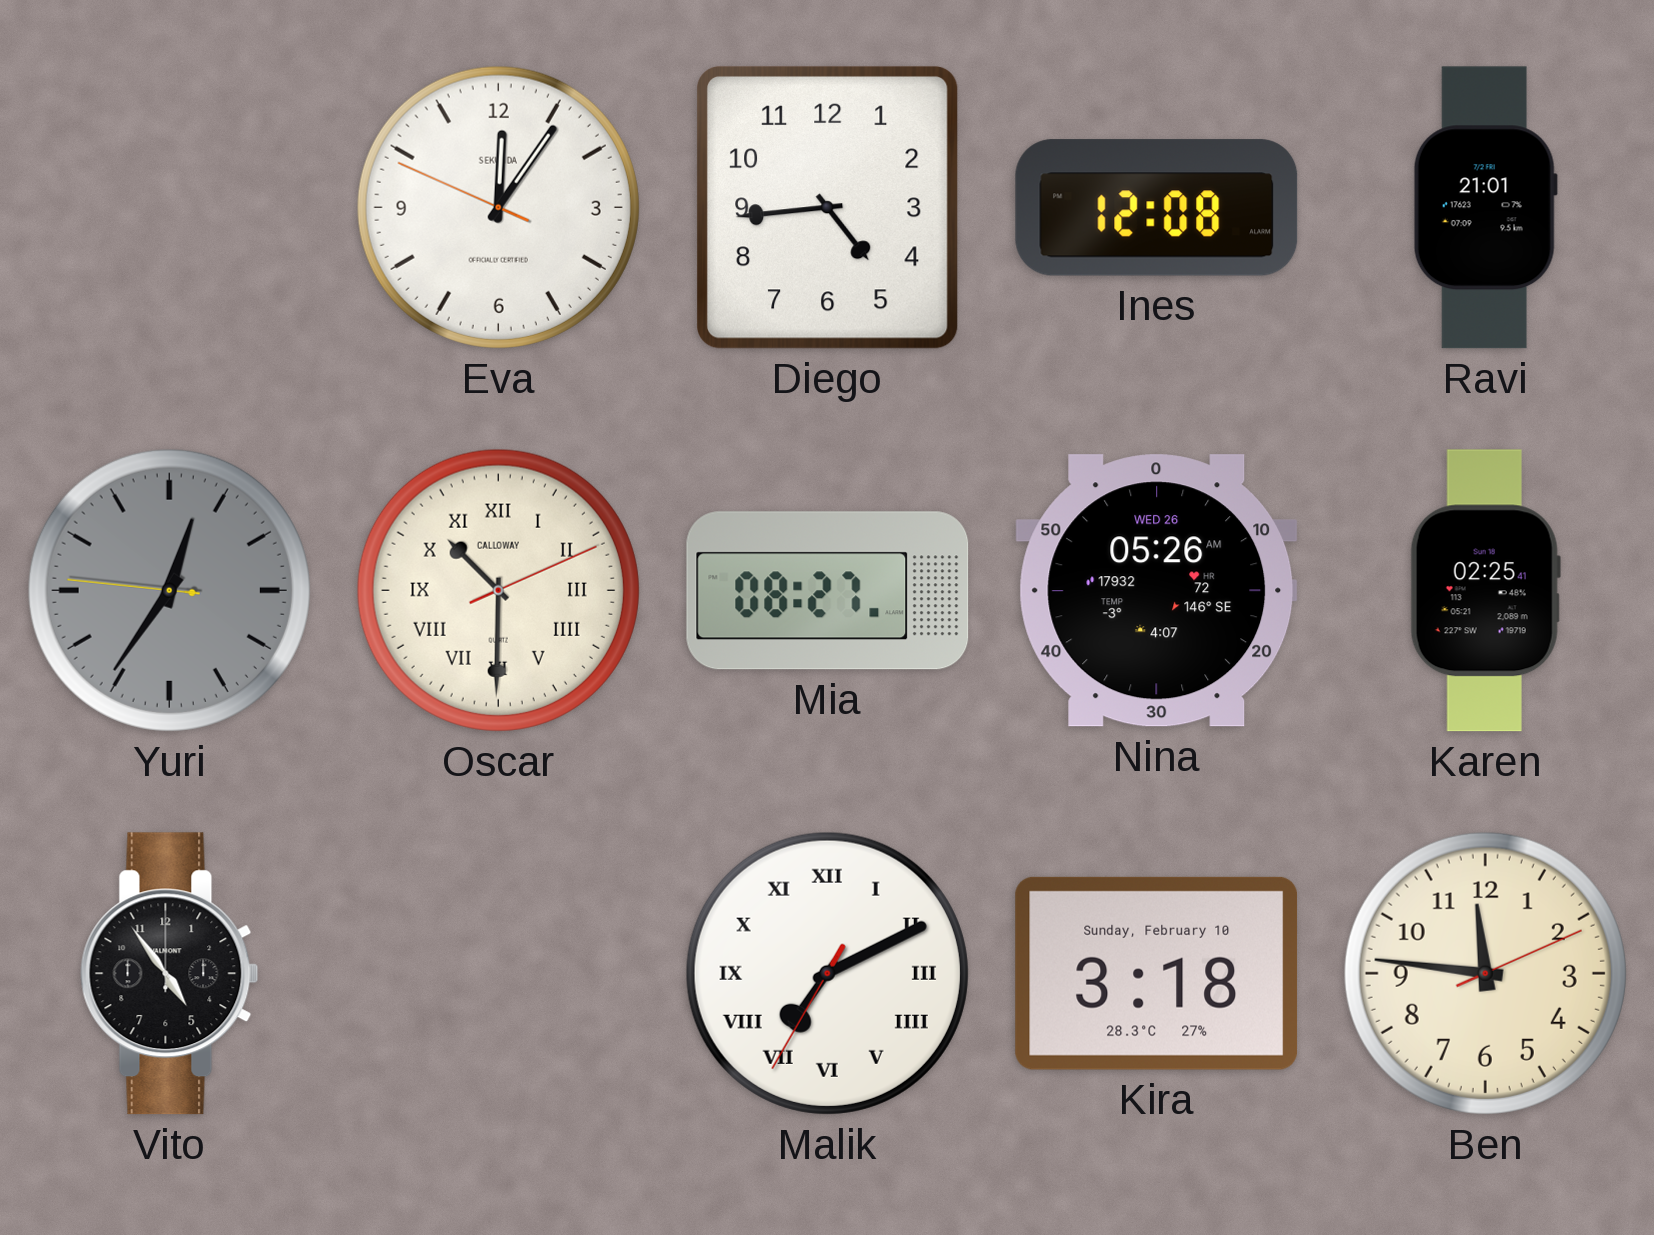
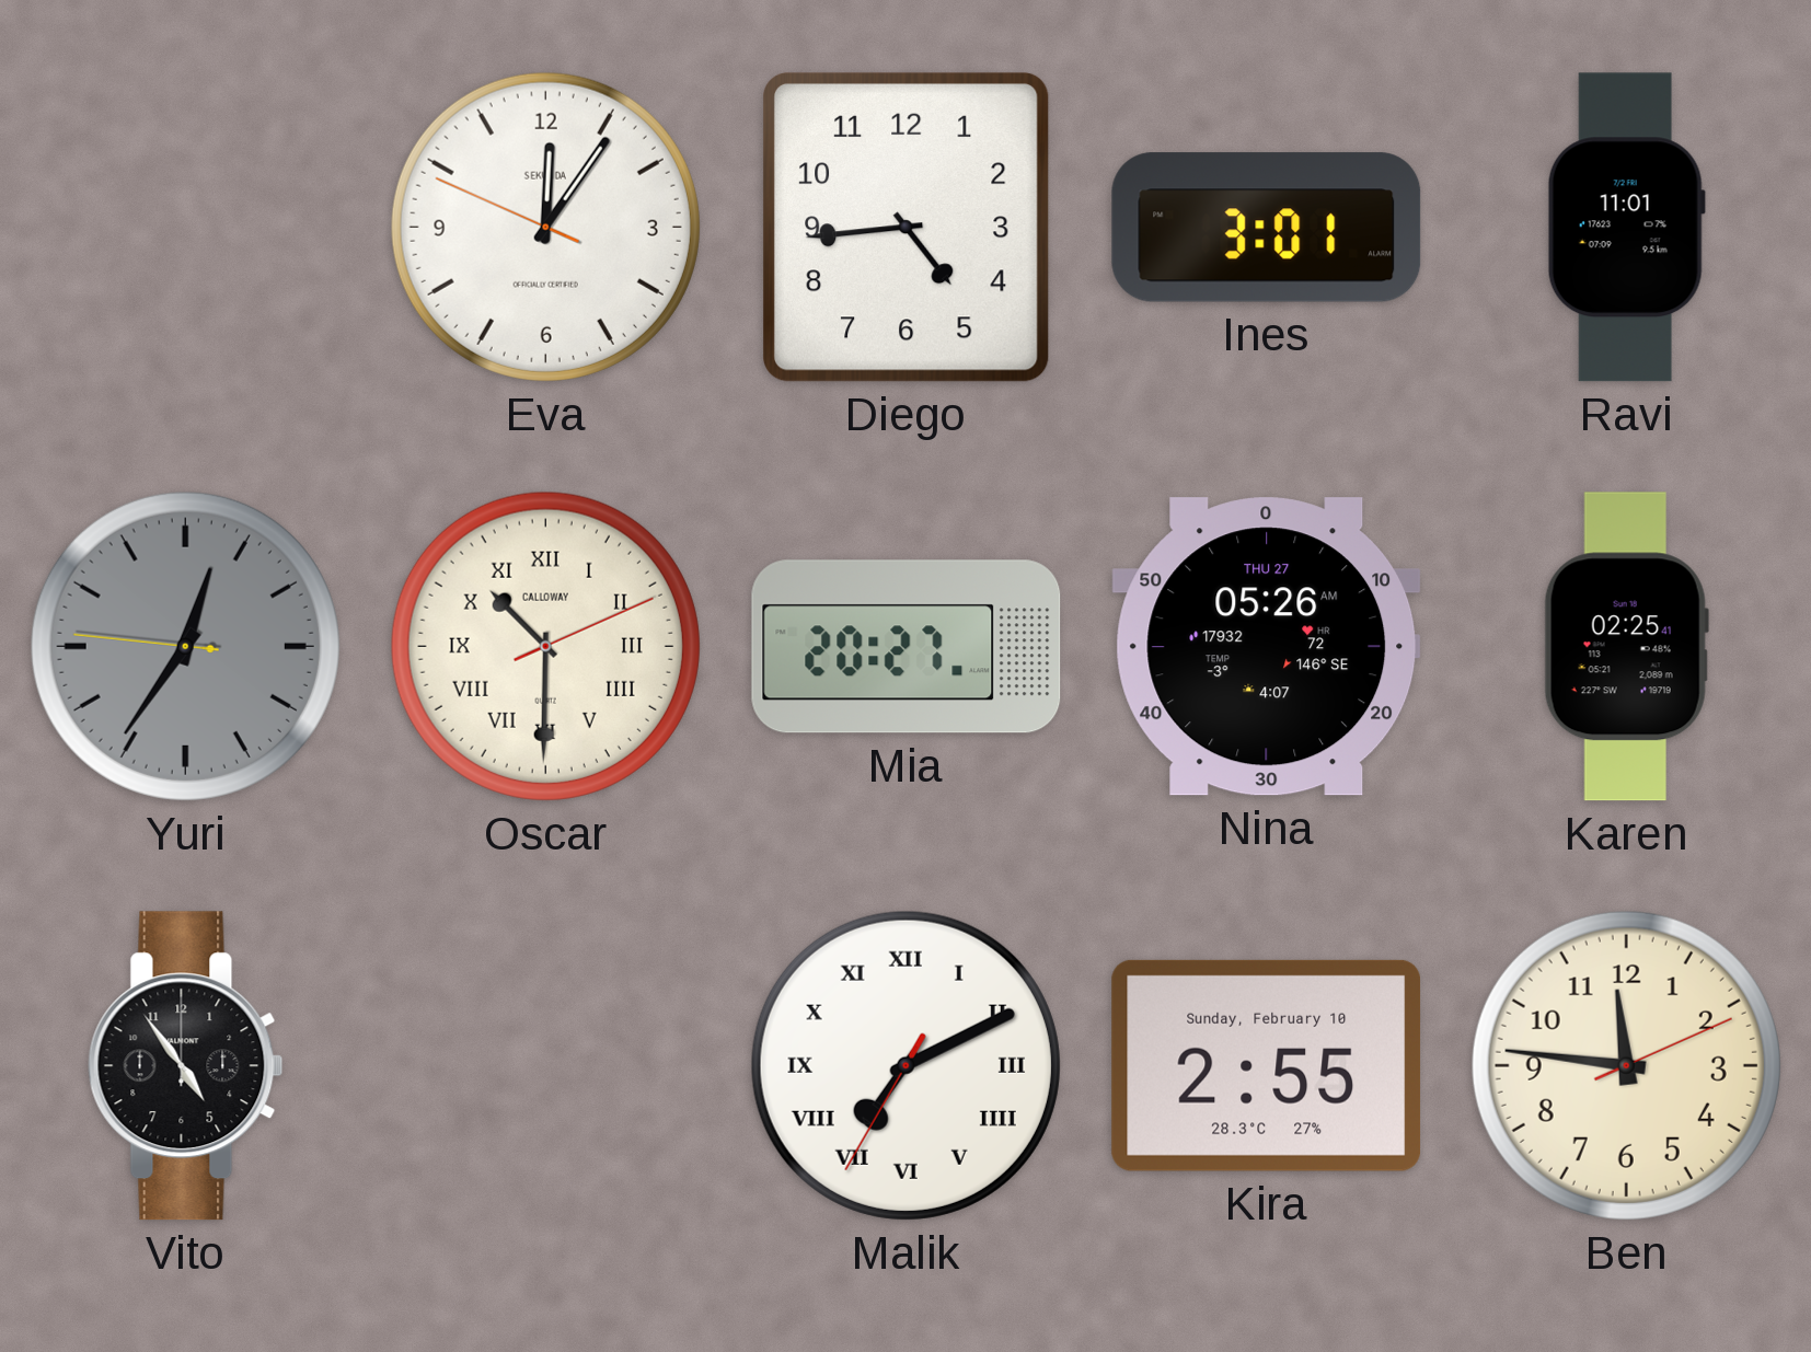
Ines: 12:08 -> 3:01
Ravi: 21:01 -> 11:01
Mia: 08:27 -> 20:27
Nina date: WED 26 -> THU 27
Kira: 3:18 -> 2:55
